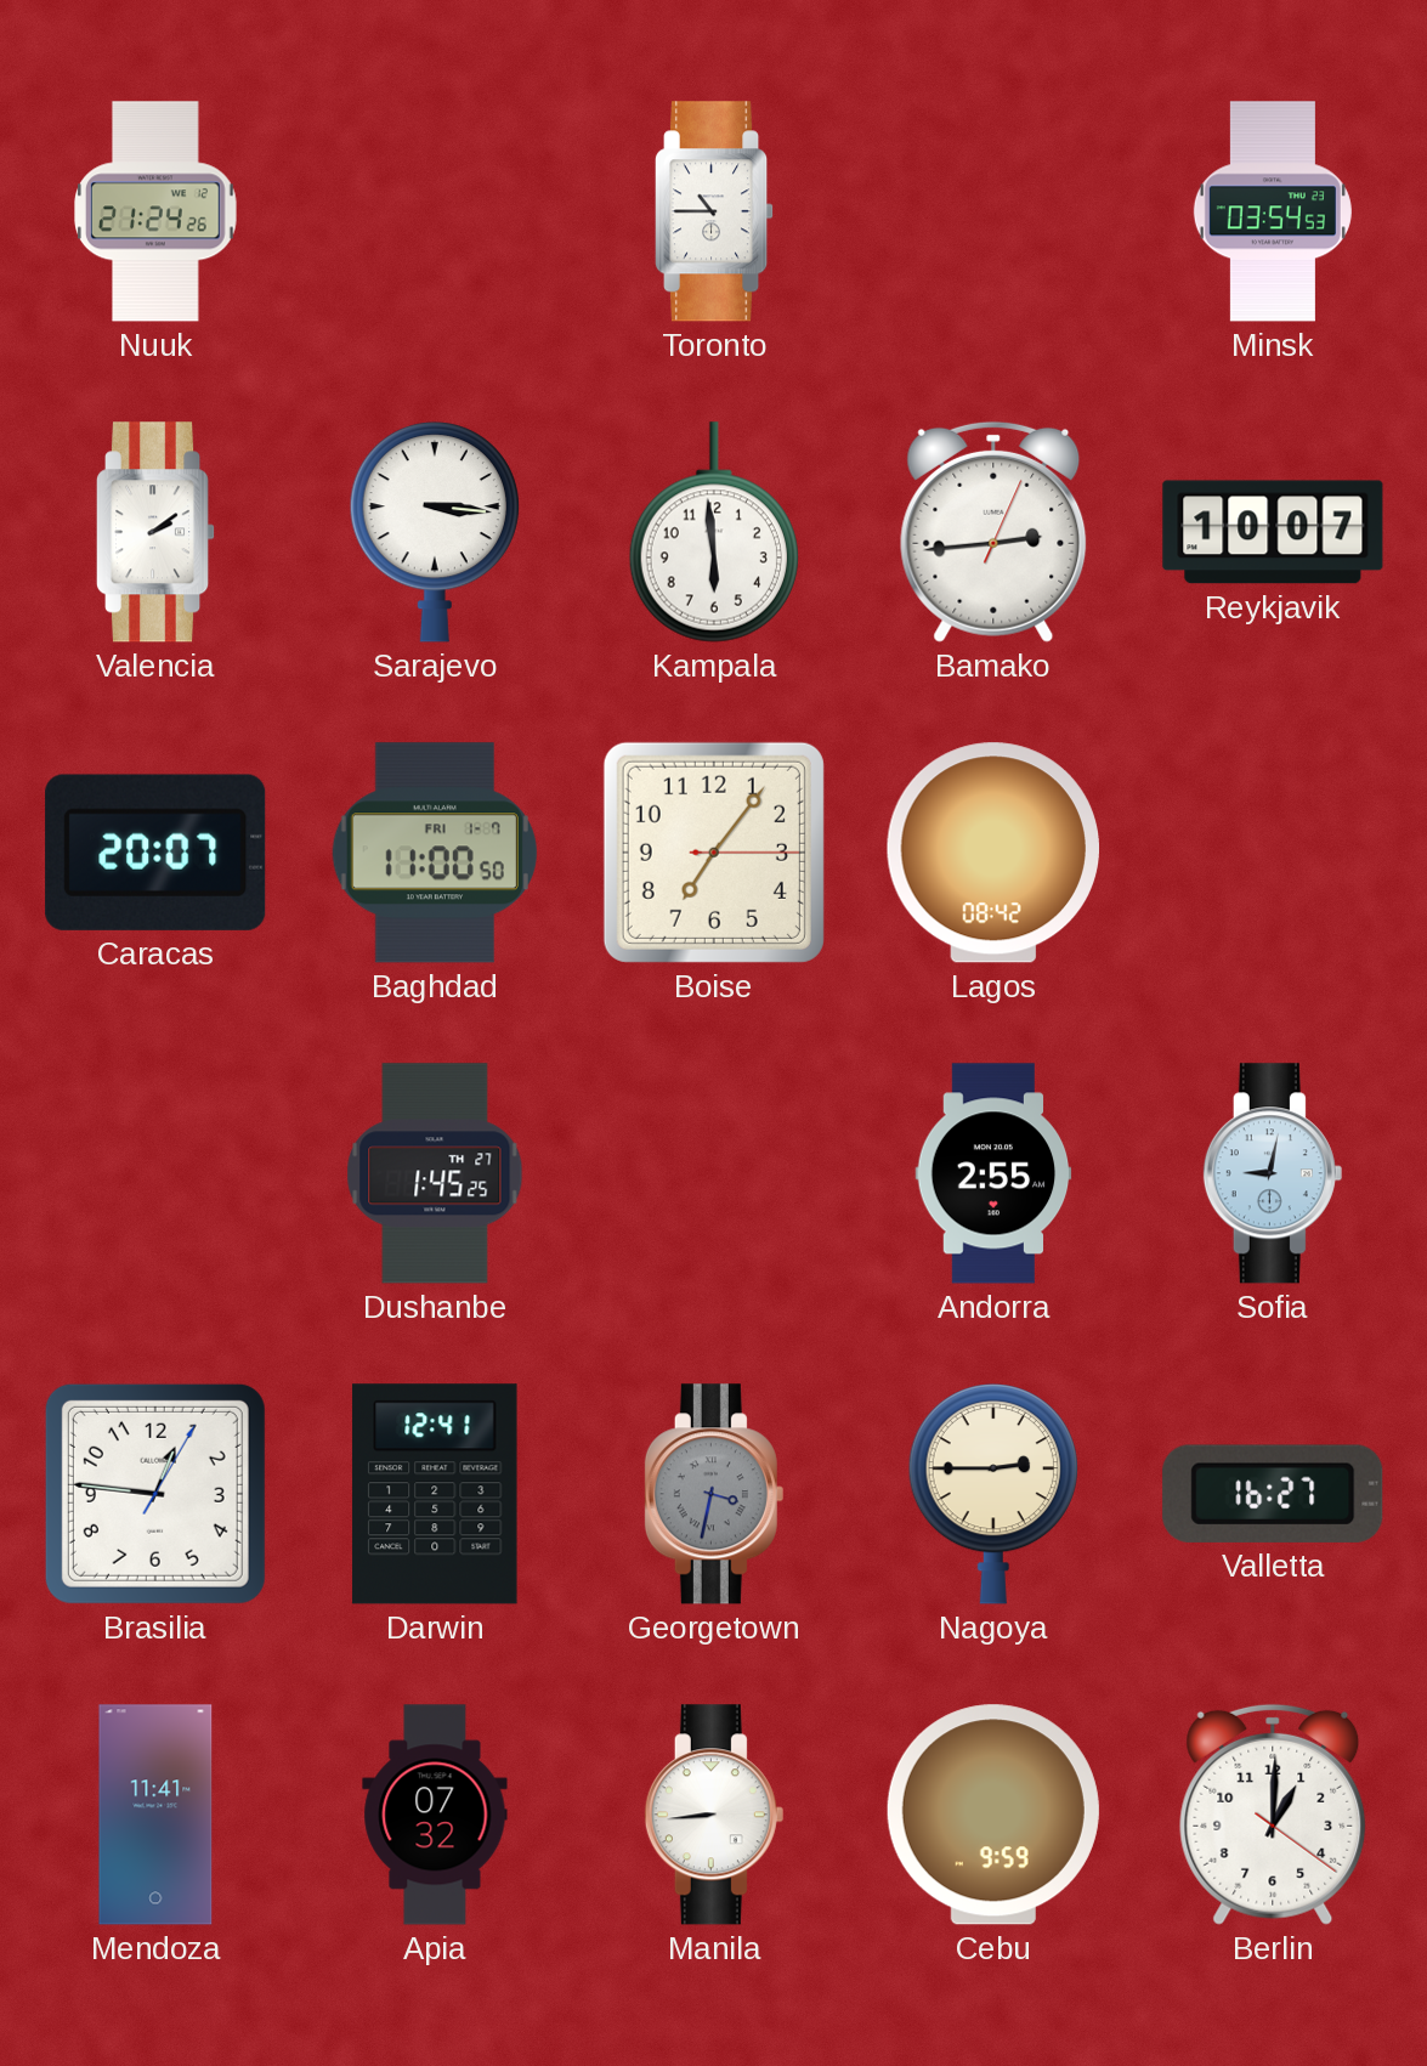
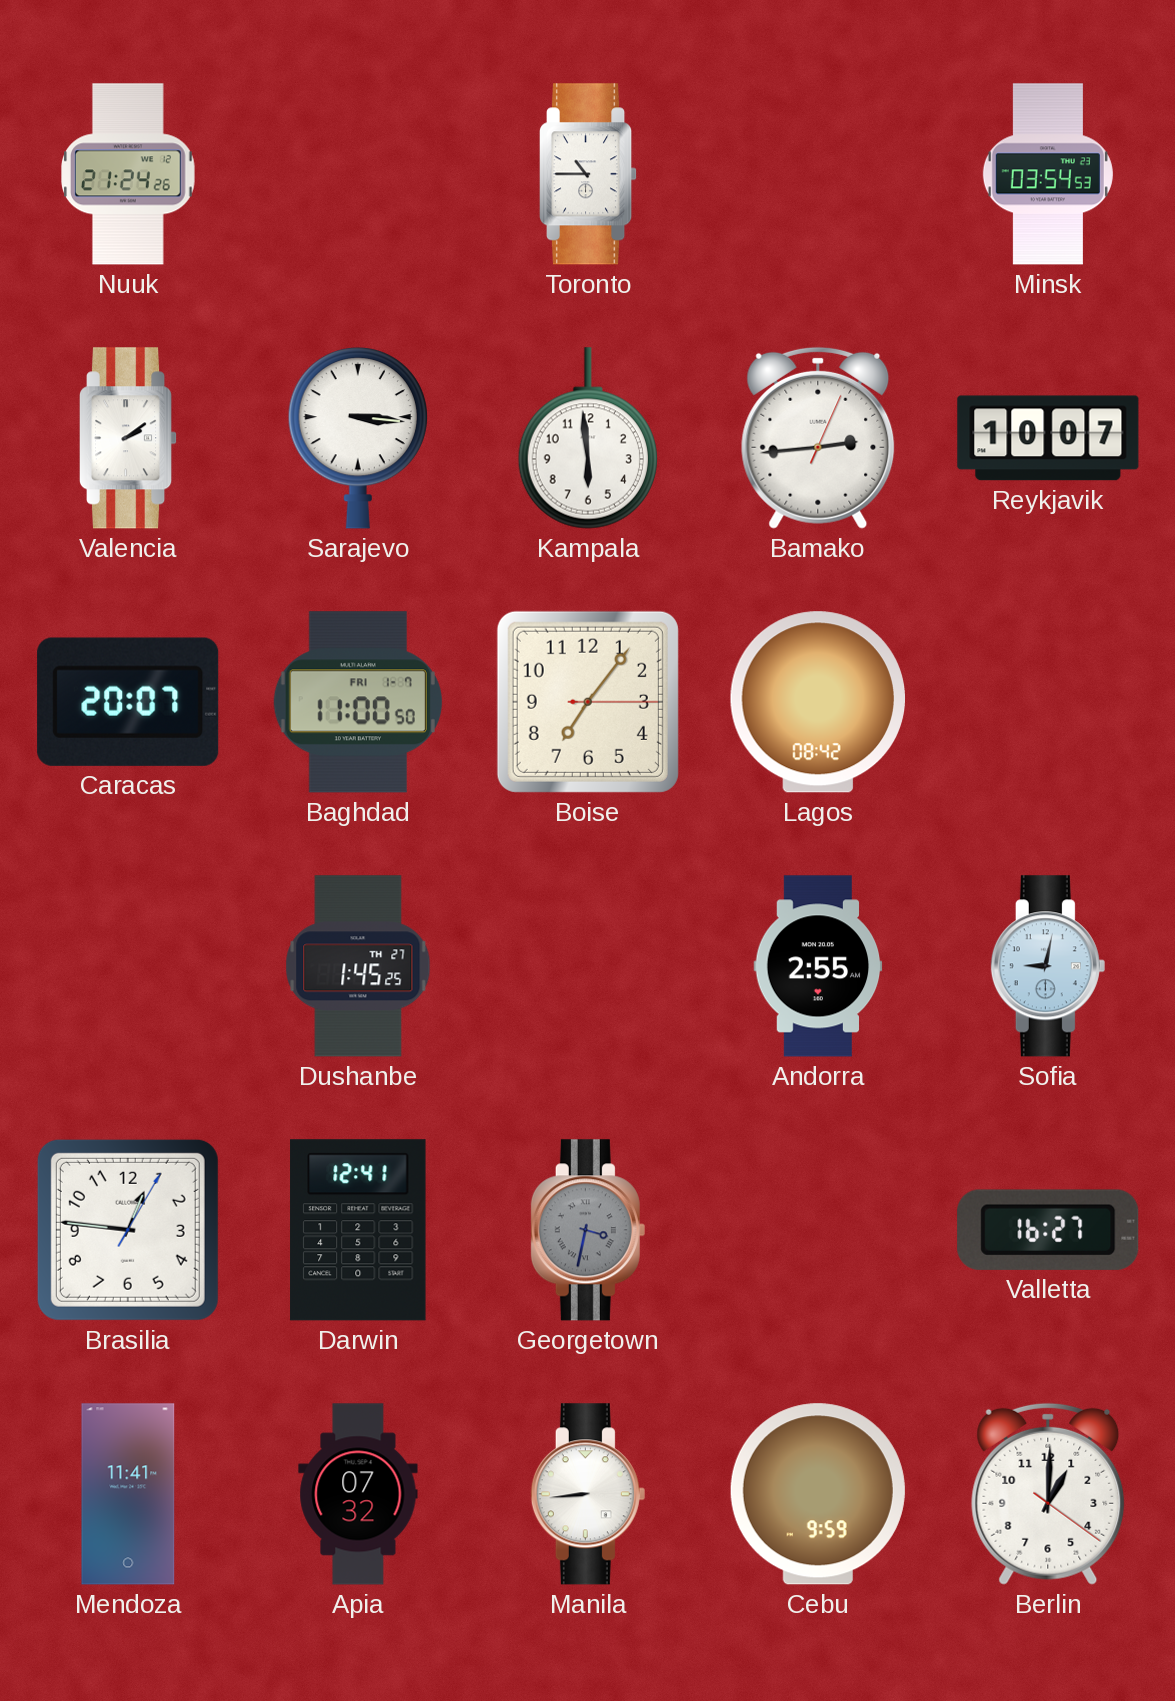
Nagoya: 2:45 -> none
